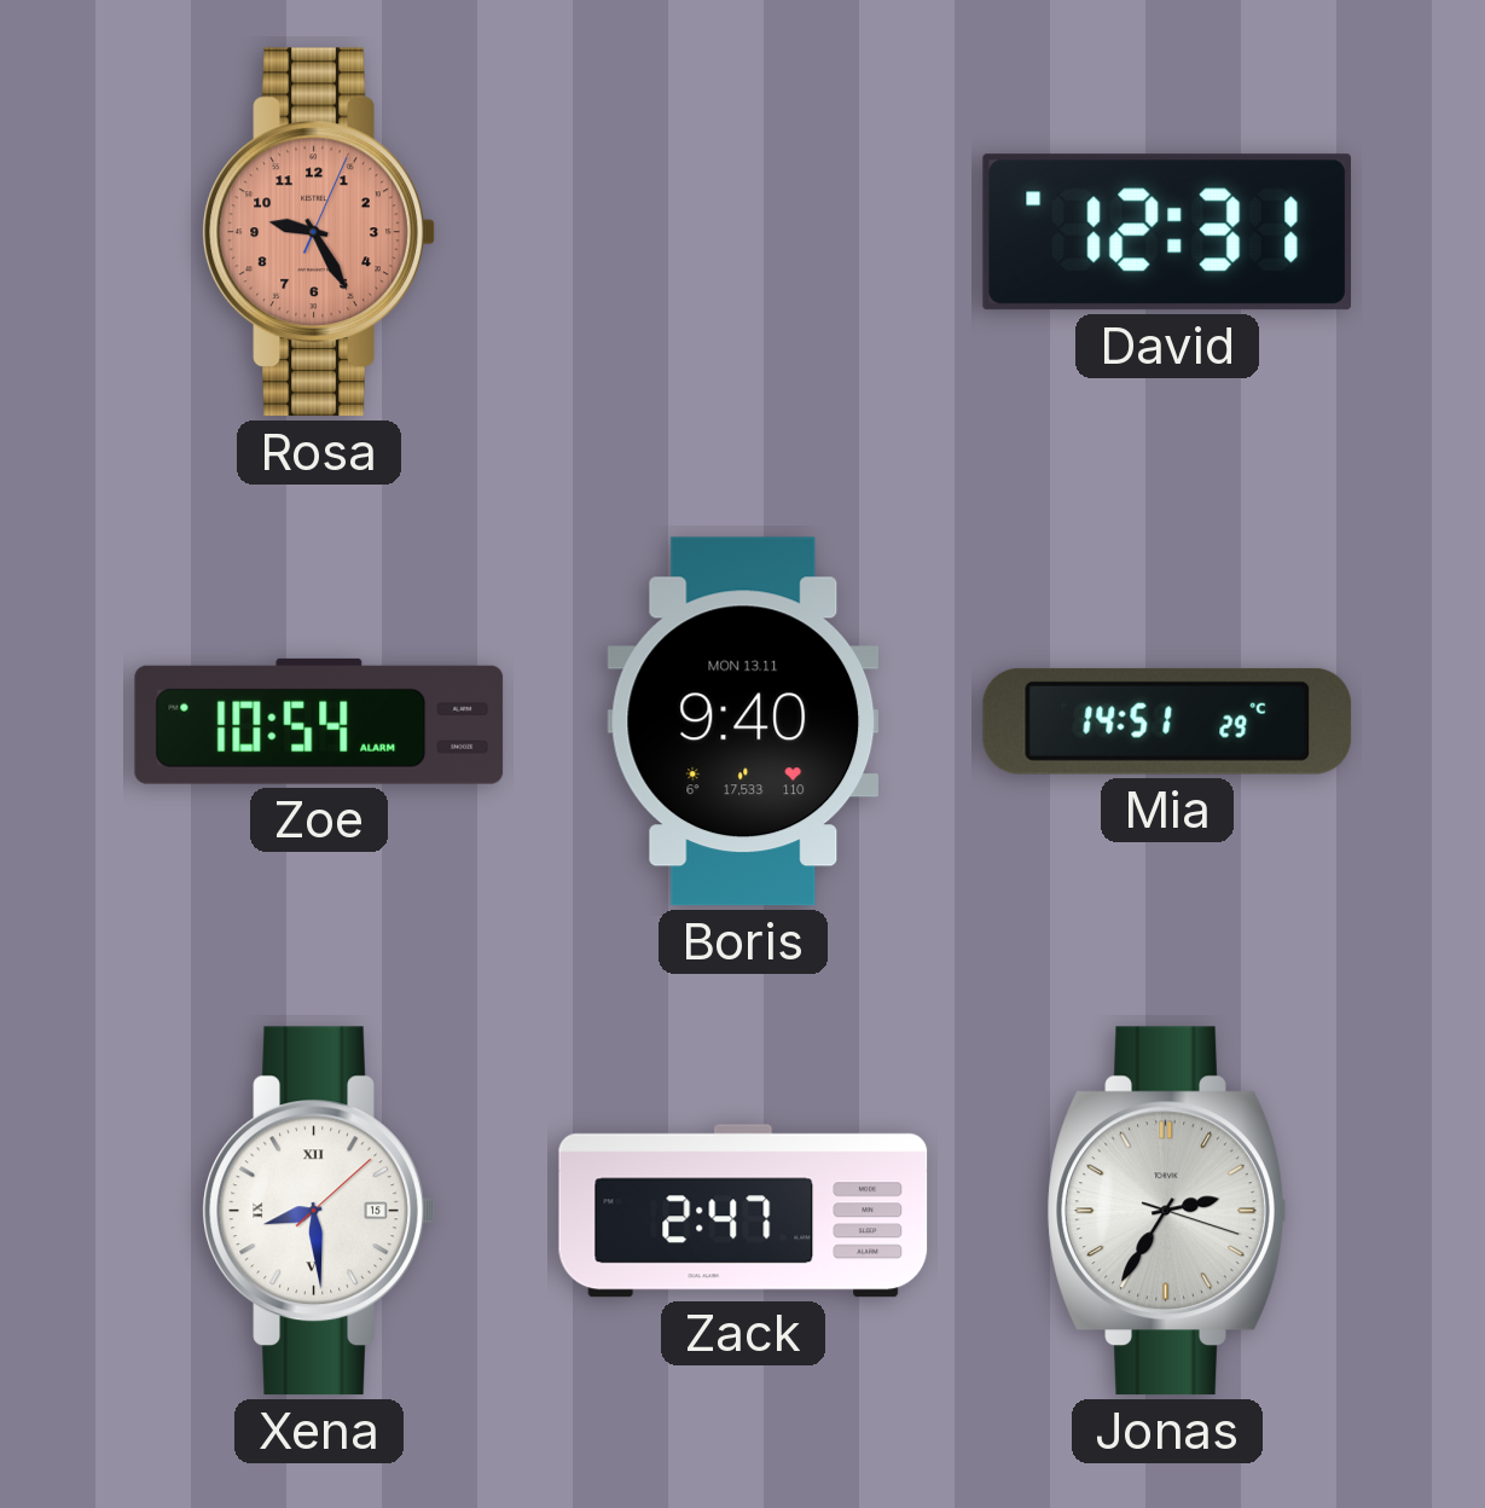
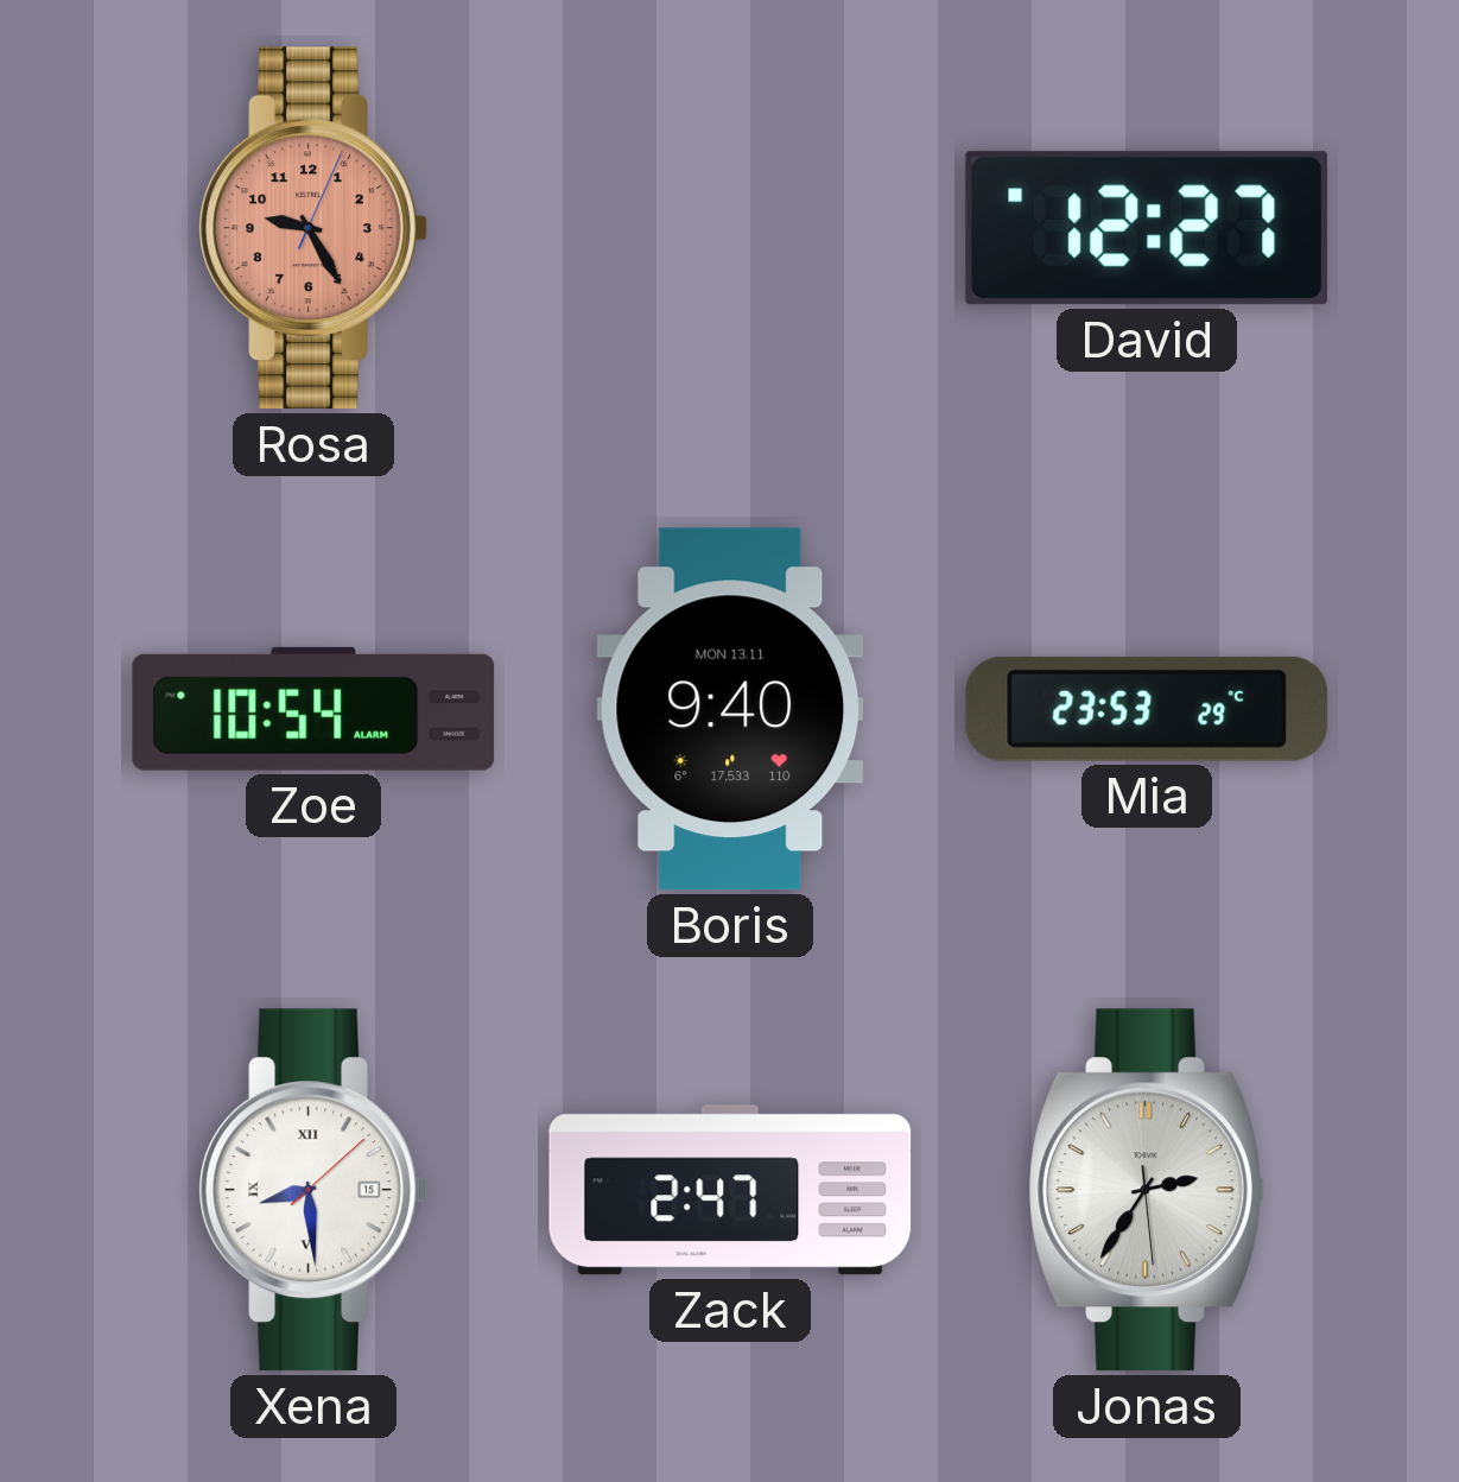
David: 12:31 -> 12:27
Mia: 14:51 -> 23:53
Jonas: 2:35:18 -> 2:35:29
